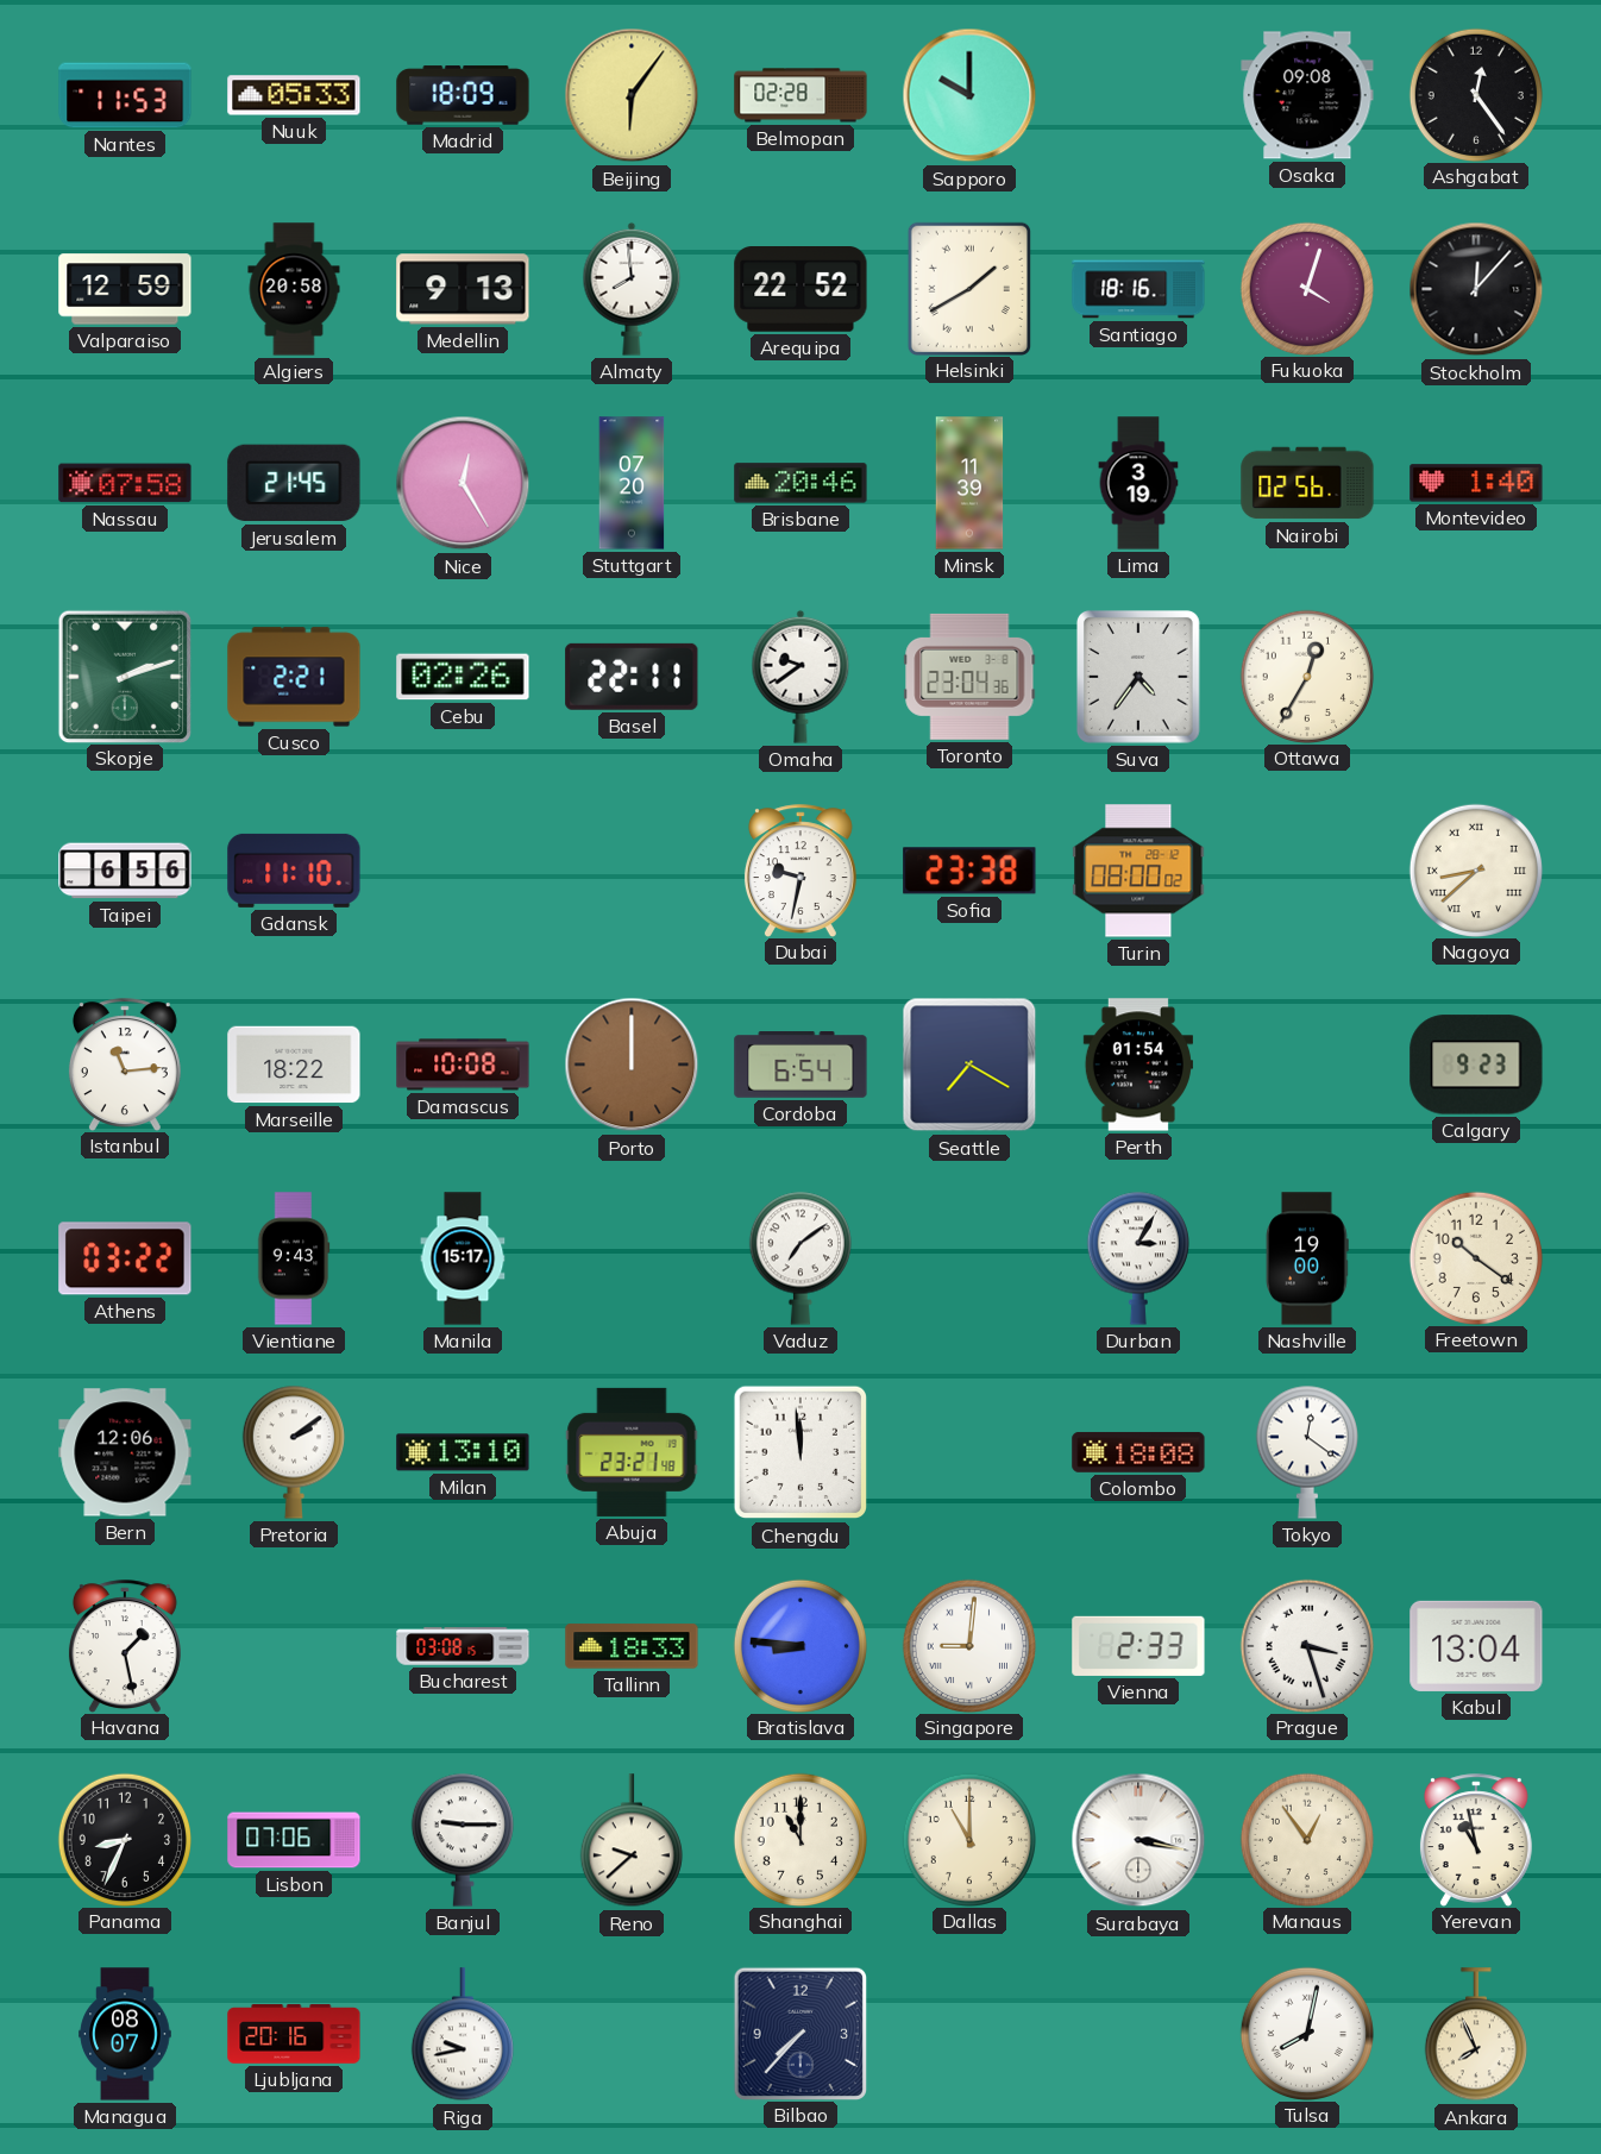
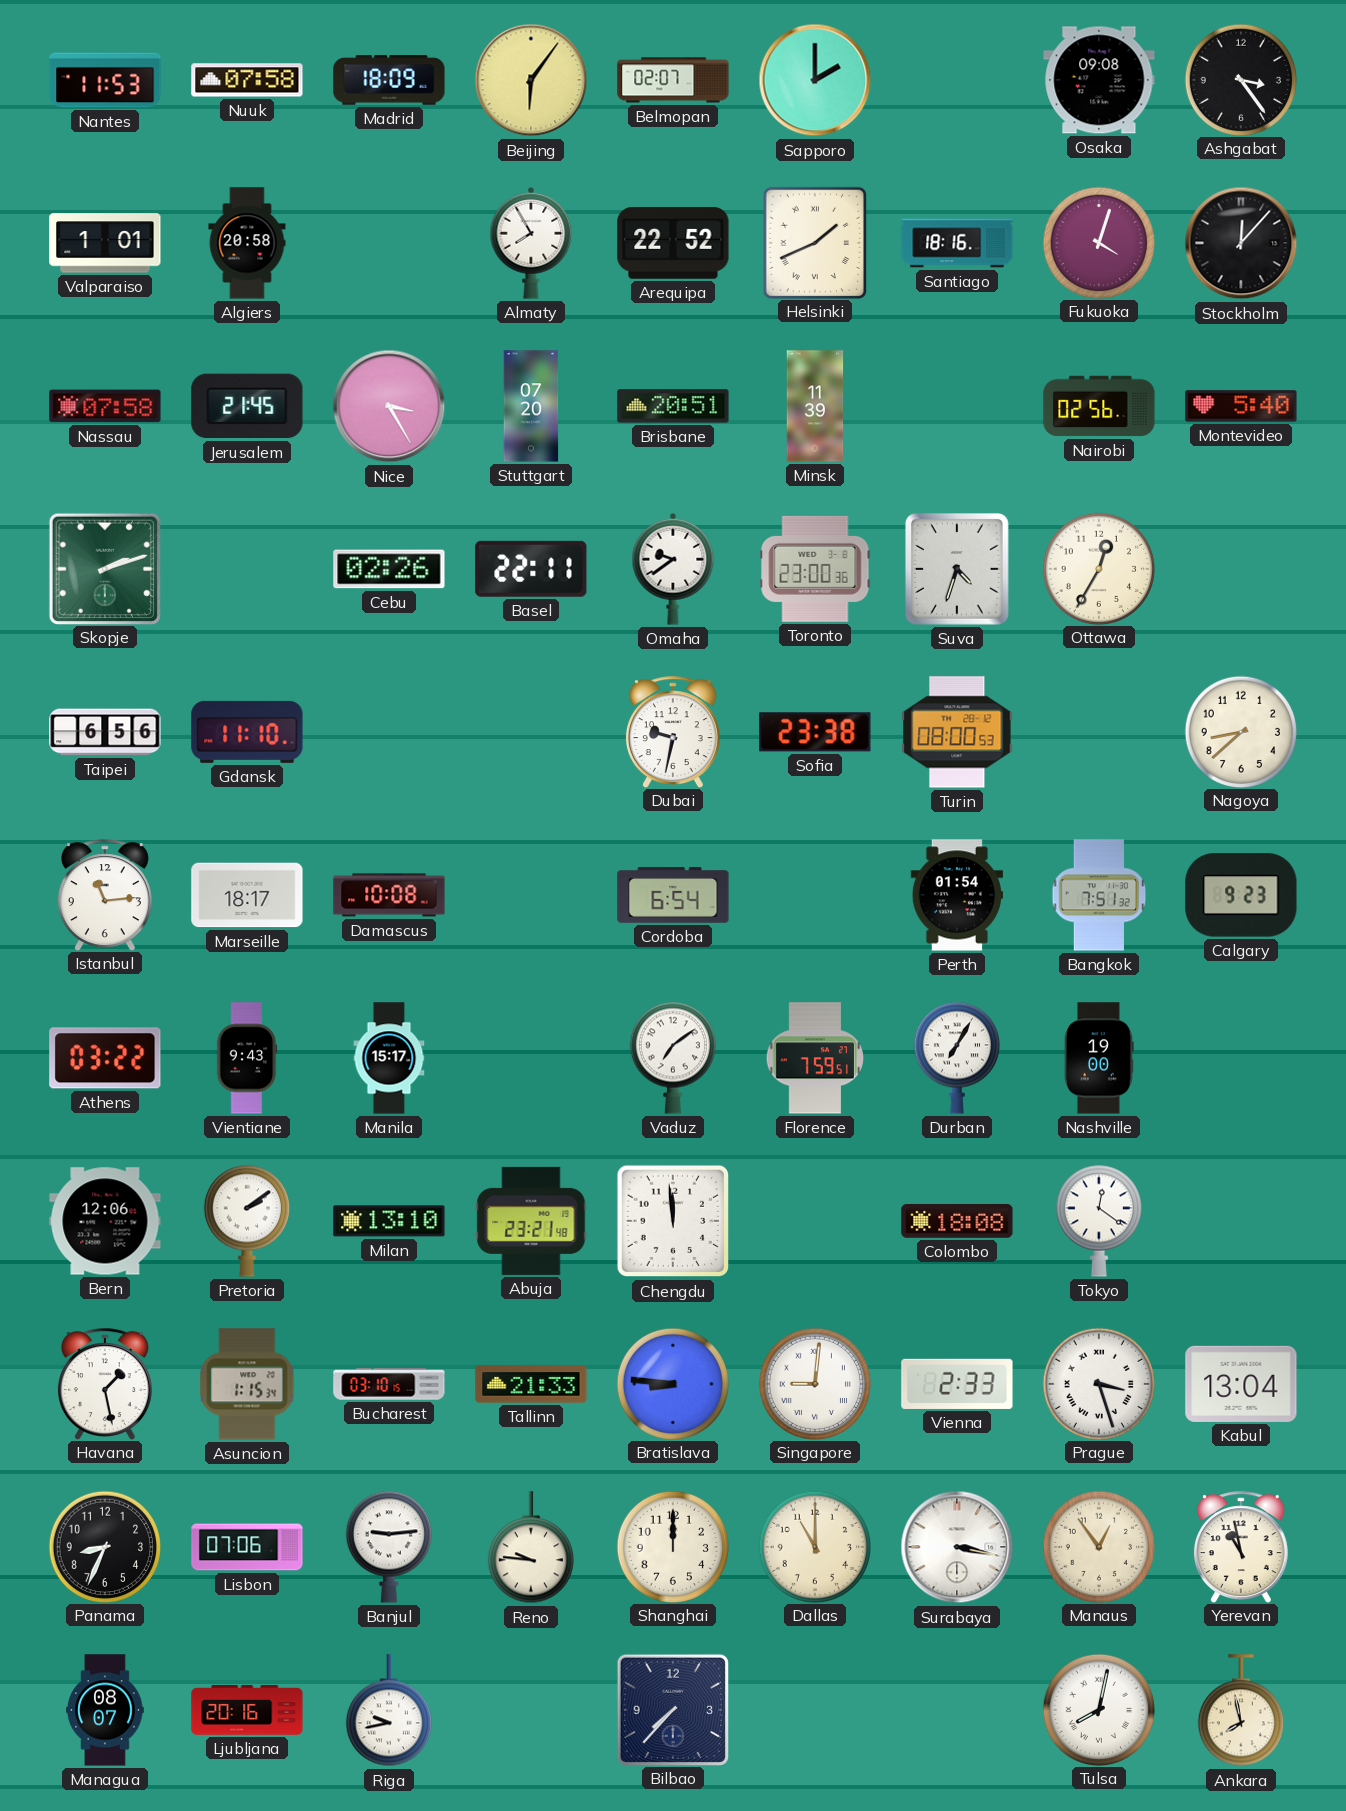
Nuuk: 05:33 -> 07:58
Belmopan: 02:28 -> 02:07
Sapporo: 10:00 -> 2:00
Ashgabat: 12:24 -> 3:24
Valparaiso: 12:59 -> 1:01
Medellin: 9:13 -> none
Almaty: 7:59 -> 7:55
Helsinki: 1:40 -> 1:41
Nice: 12:25 -> 3:25
Brisbane: 20:46 -> 20:51
Lima: 3:19 -> none
Montevideo: 1:40 -> 5:40
Cusco: 2:21 -> none
Toronto: 23:04 -> 23:00
Suva: 4:36 -> 4:33
Turin: 08:00:02 -> 08:00:53
Nagoya numerals: Roman -> Arabic
Marseille: 18:22 -> 18:17
Porto: 12:00 -> none
Seattle: 7:20 -> none
Bangkok: none -> 7:51
Florence: none -> 7:59
Durban: 3:05 -> 7:05
Freetown: 10:21 -> none
Asuncion: none -> 1:15
Bucharest: 03:08 -> 03:10
Tallinn: 18:33 -> 21:33
Banjul: 9:15 -> 9:14
Reno: 9:38 -> 9:46
Shanghai: 11:00 -> 12:00
Ankara: 7:56 -> 7:58
